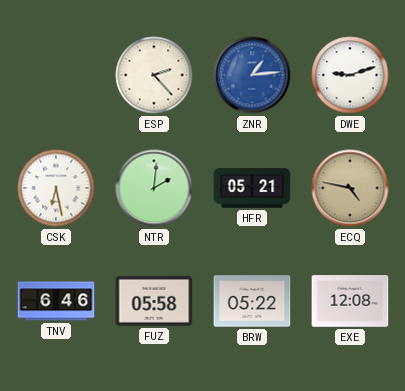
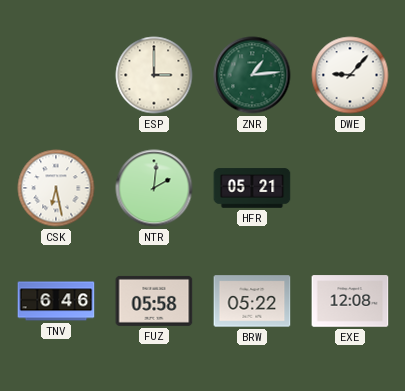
ESP: 2:23 -> 3:00
ZNR dial: blue -> green
DWE: 9:12 -> 9:07
ECQ: 4:47 -> none
